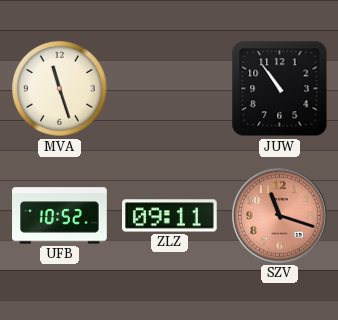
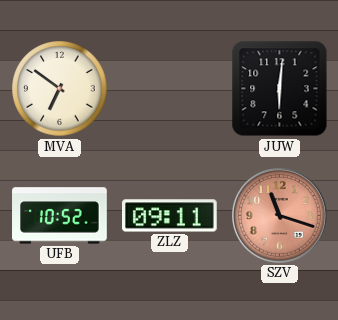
MVA: 11:27 -> 6:51
JUW: 10:54 -> 6:01
